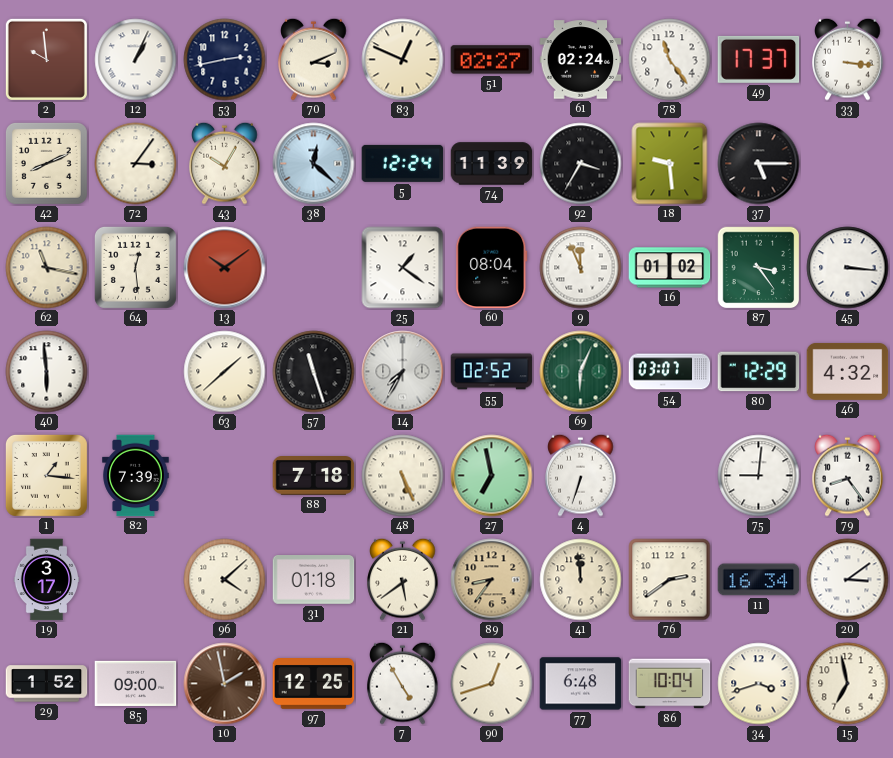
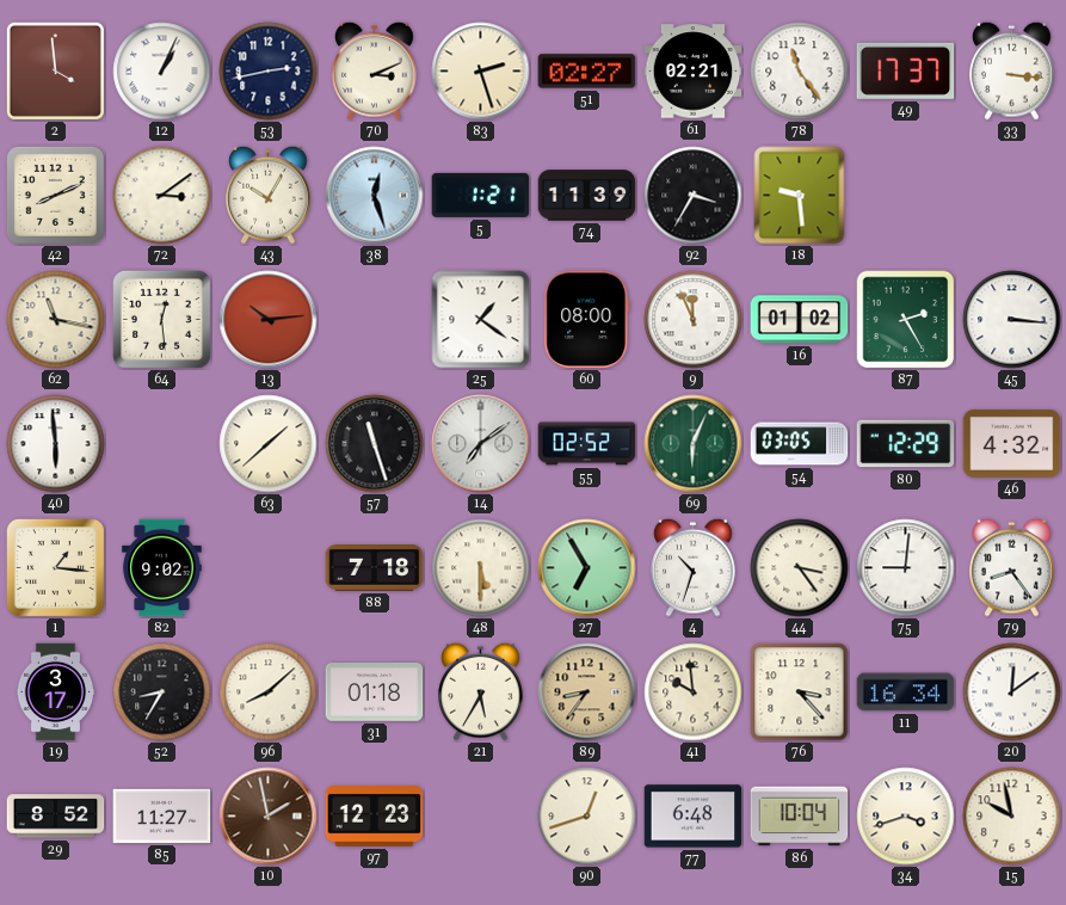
2: 9:59 -> 3:59
83: 12:49 -> 2:27
61: 02:24 -> 02:21
72: 3:06 -> 3:09
38: 12:22 -> 12:27
5: 12:24 -> 1:21
37: 5:15 -> none
13: 10:09 -> 10:14
60: 08:04 -> 08:00
87: 3:24 -> 2:25
14: 7:35 -> 7:09
54: 03:07 -> 03:05
82: 7:39 -> 9:02
48: 5:26 -> 5:30
27: 6:58 -> 6:55
4: 6:33 -> 10:33
44: none -> 3:24
52: none -> 8:35
96: 4:08 -> 8:08
21: 5:39 -> 5:35
41: 11:59 -> 9:59
76: 2:39 -> 3:23
20: 3:09 -> 12:09
29: 1:52 -> 8:52
85: 09:00 -> 11:27
97: 12:25 -> 12:23
7: 4:55 -> none
15: 6:58 -> 9:58
